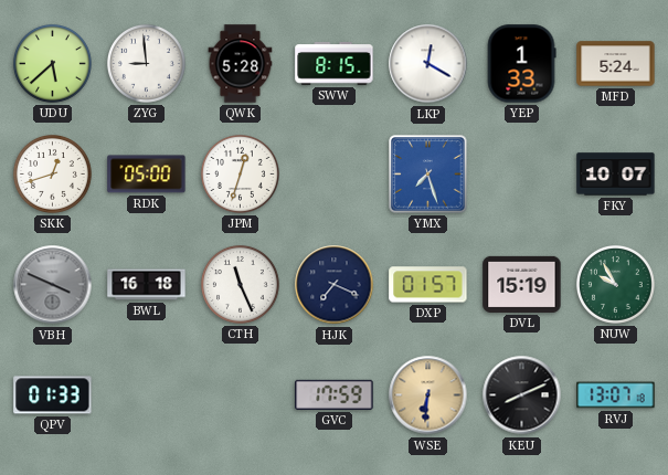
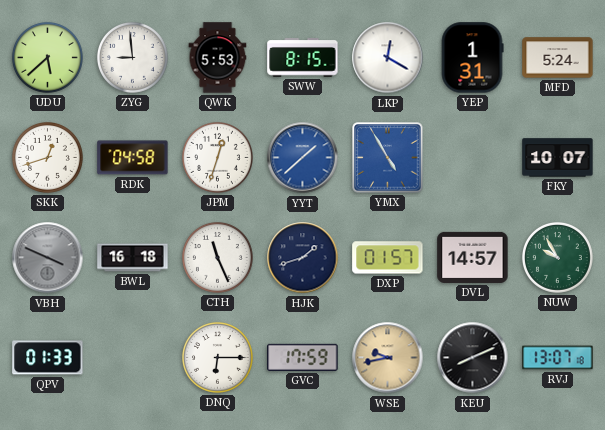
QWK: 5:28 -> 5:53
YEP: 1:33 -> 1:31
RDK: 05:00 -> 04:58
YYT: none -> 1:38
YMX: 7:27 -> 4:55
HJK: 7:19 -> 1:42
DVL: 15:19 -> 14:57
DNQ: none -> 6:15
WSE: 6:31 -> 9:43
